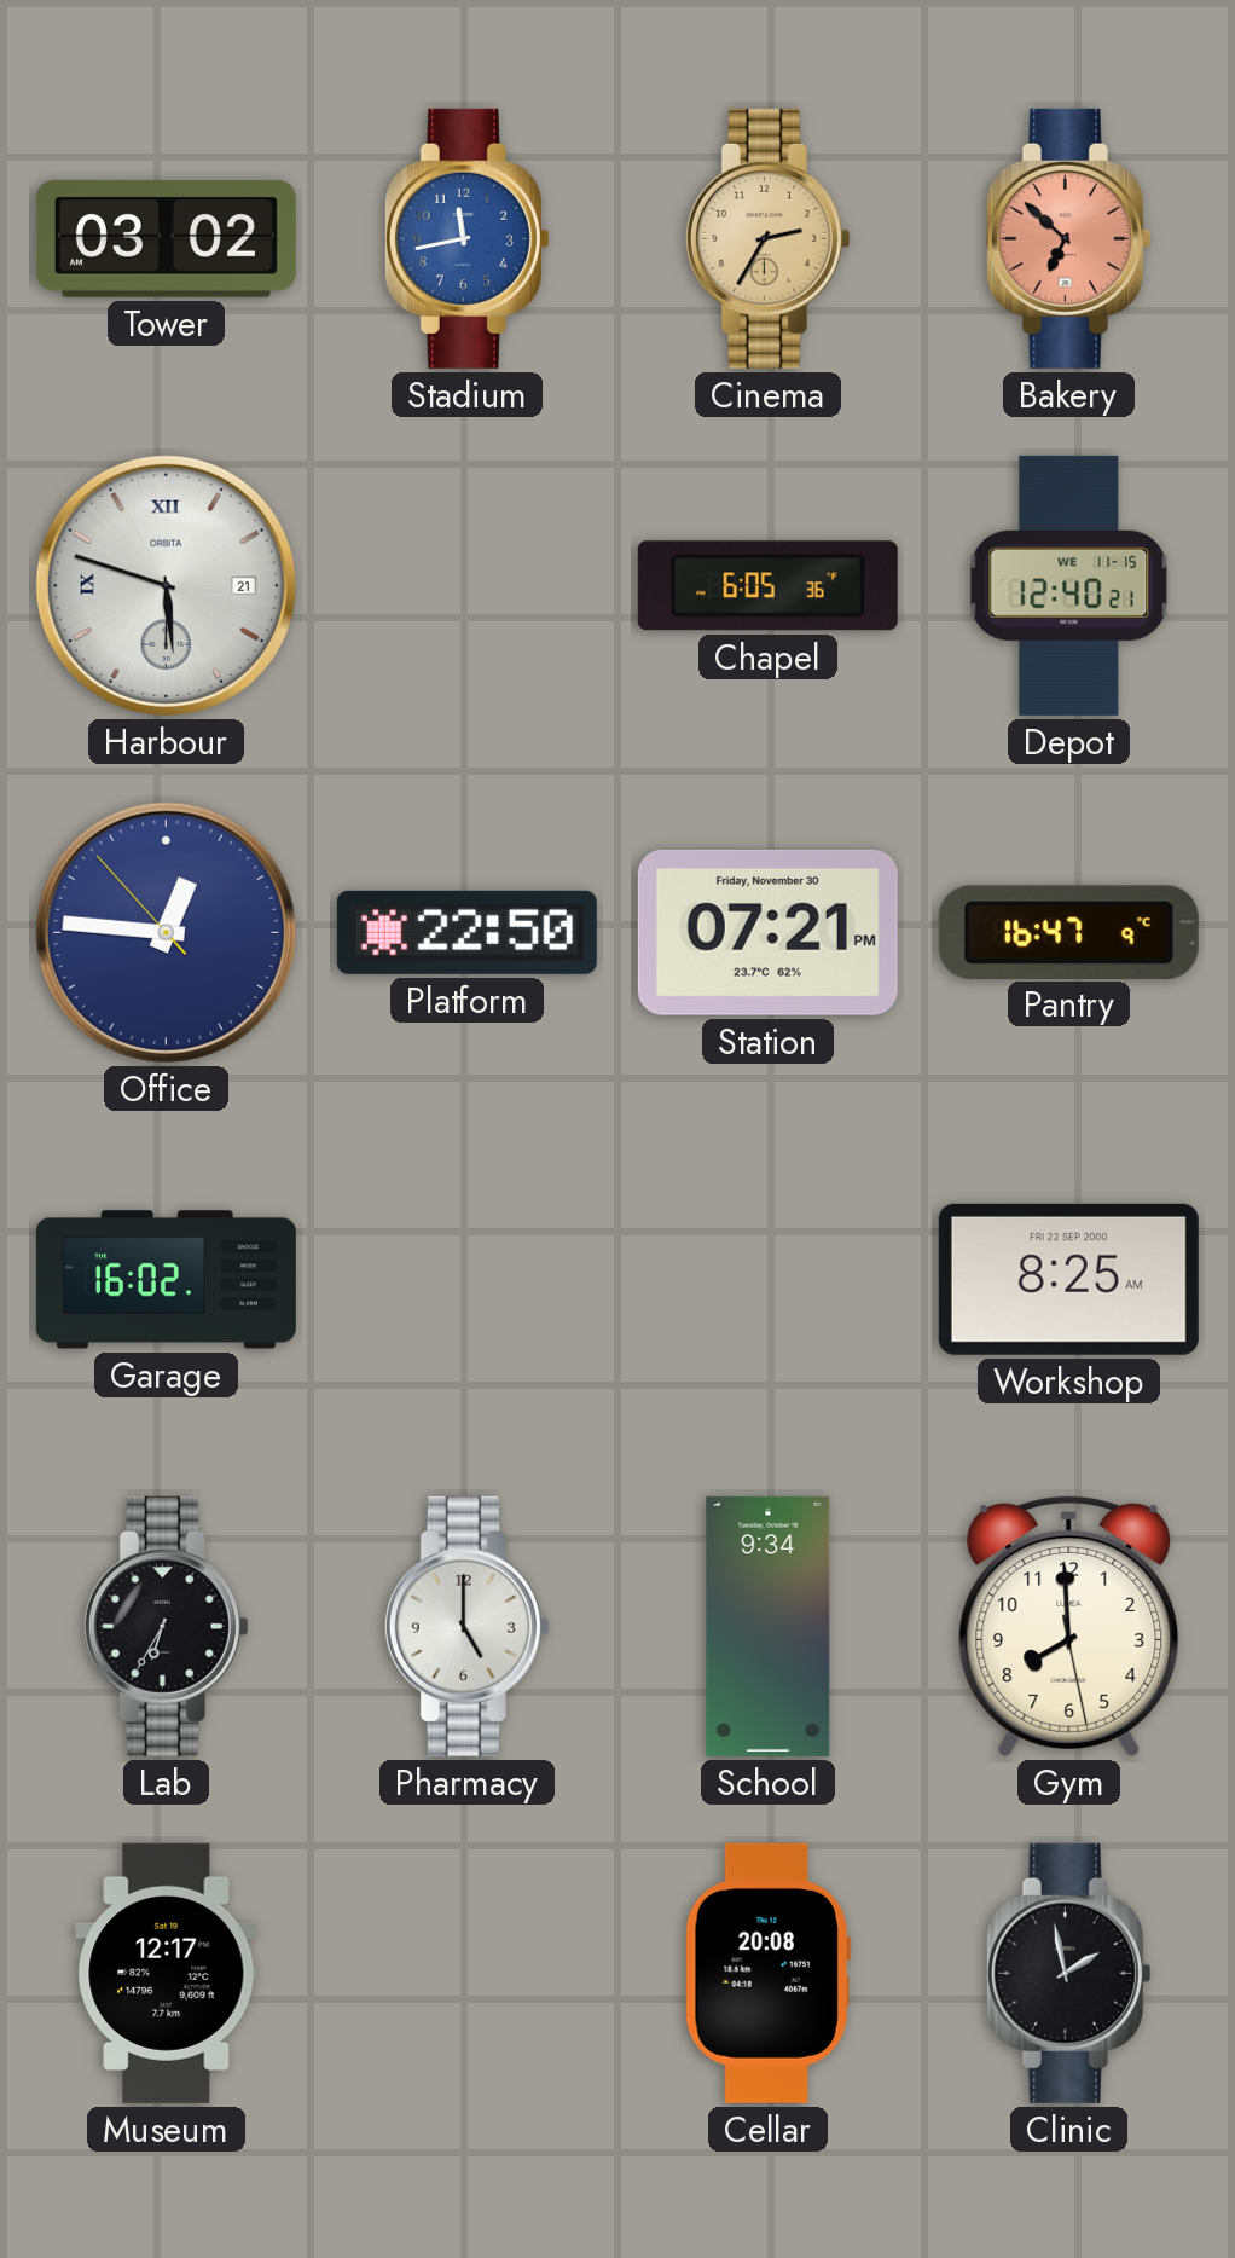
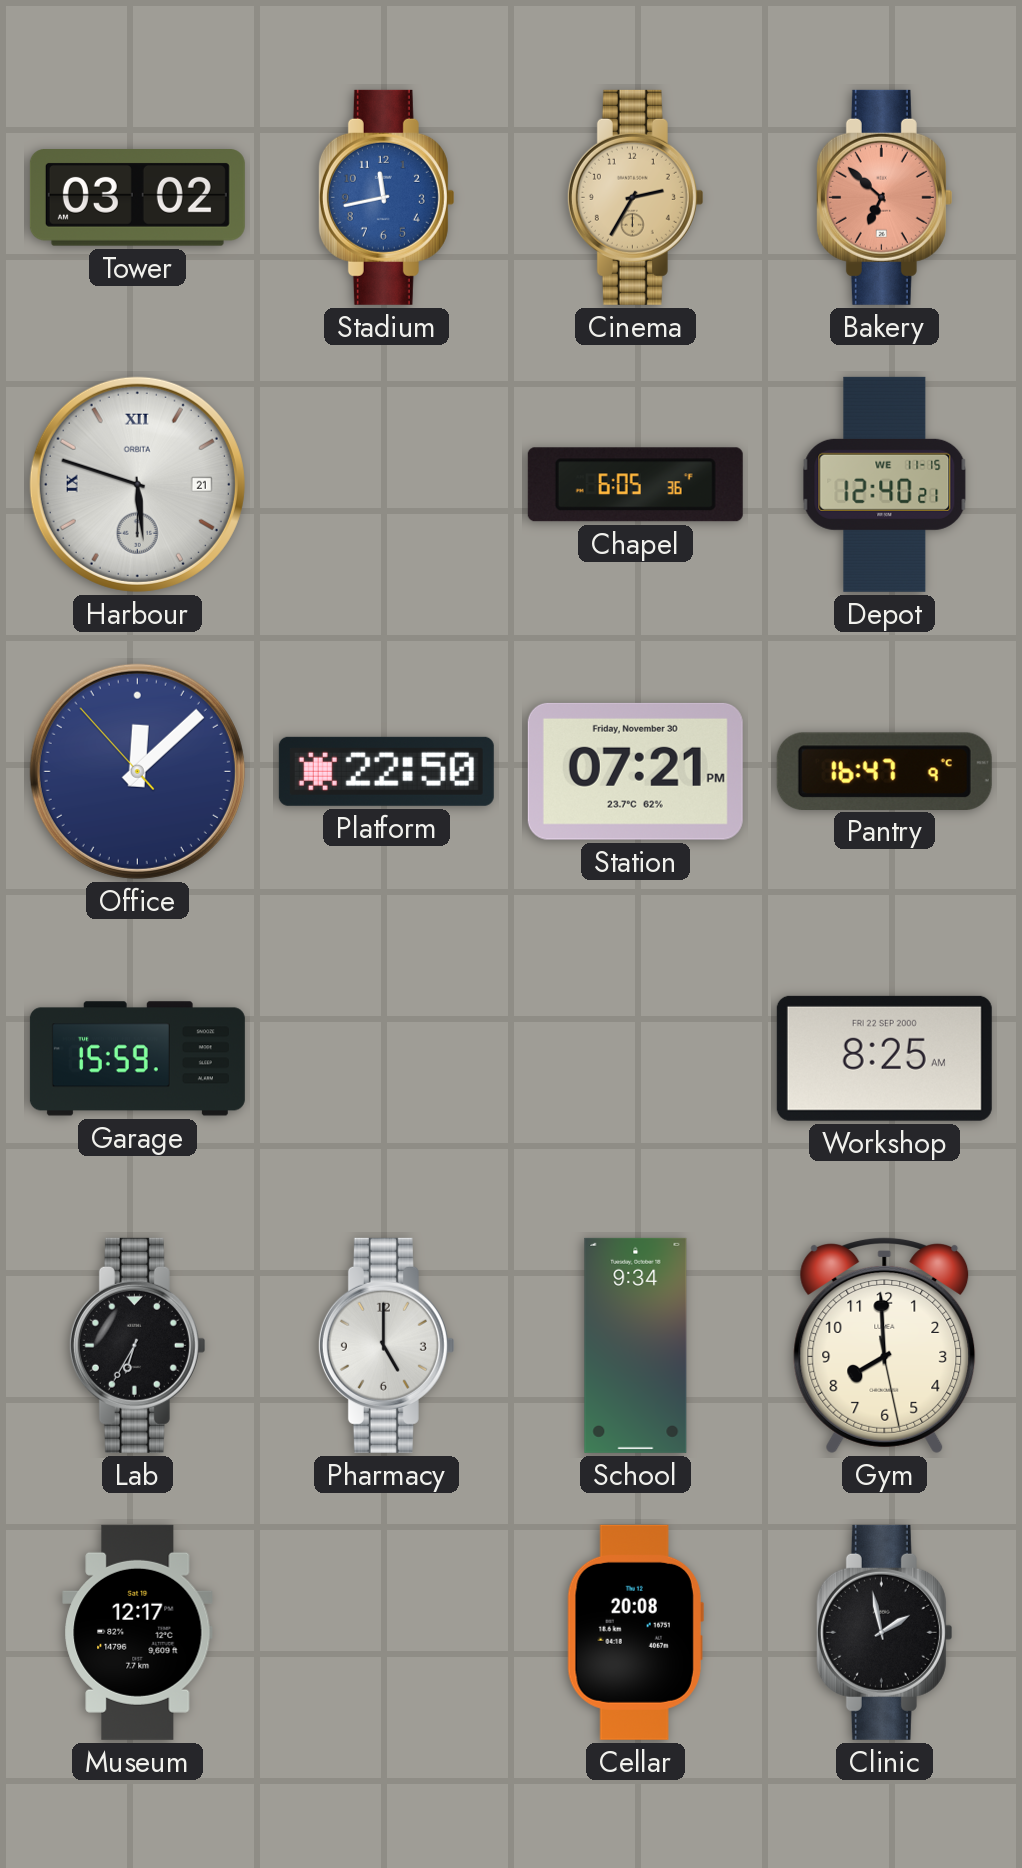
Office: 12:45 -> 12:07
Garage: 16:02 -> 15:59
